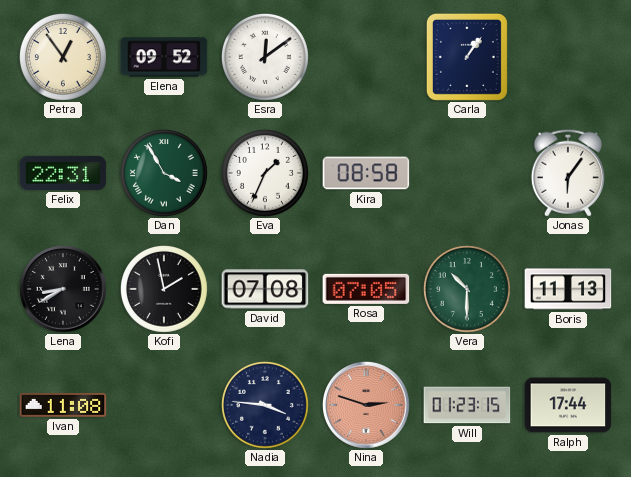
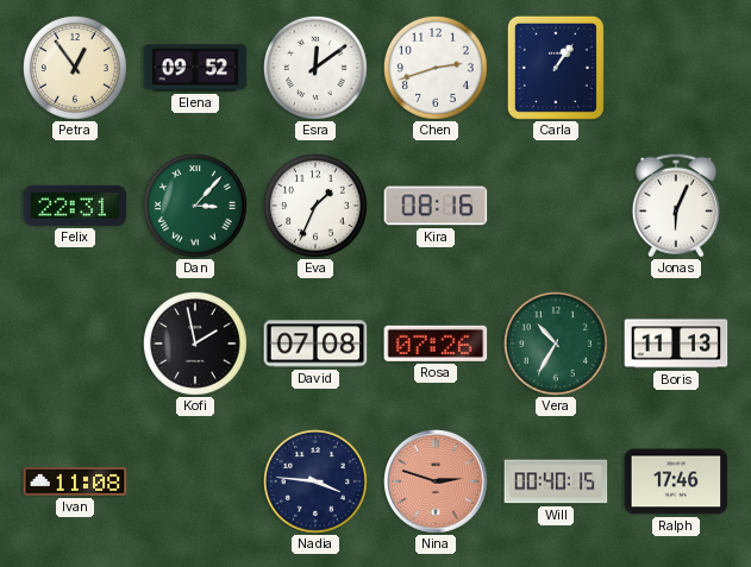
Chen: none -> 2:42
Dan: 3:55 -> 3:07
Kira: 08:58 -> 08:16
Jonas: 6:06 -> 6:04
Lena: 8:40 -> none
Rosa: 07:05 -> 07:26
Vera: 10:30 -> 10:35
Will: 01:23 -> 00:40
Ralph: 17:44 -> 17:46
